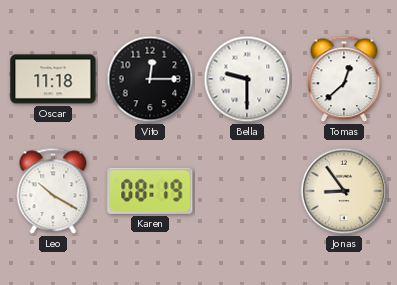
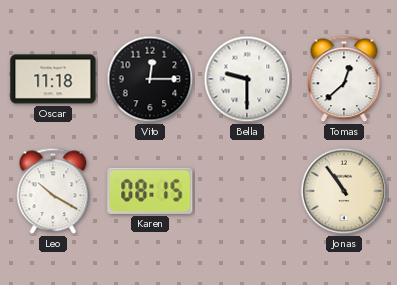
Karen: 08:19 -> 08:15
Jonas: 8:54 -> 10:54
